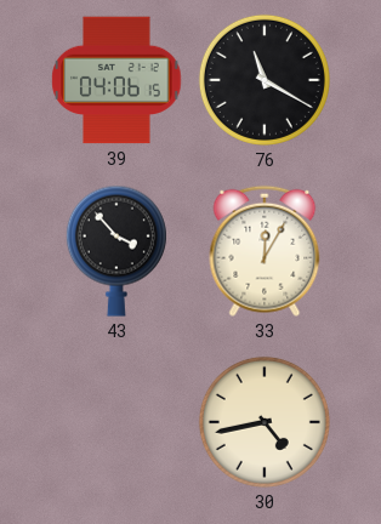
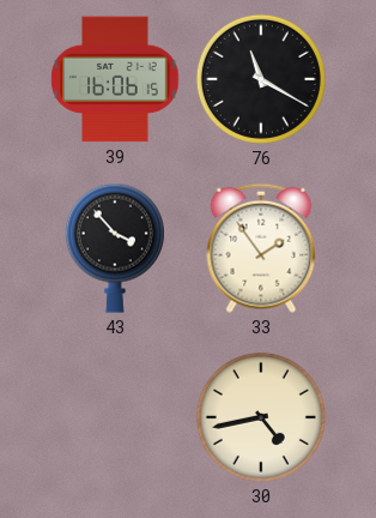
39: 04:06 -> 16:06
33: 12:05 -> 1:54
